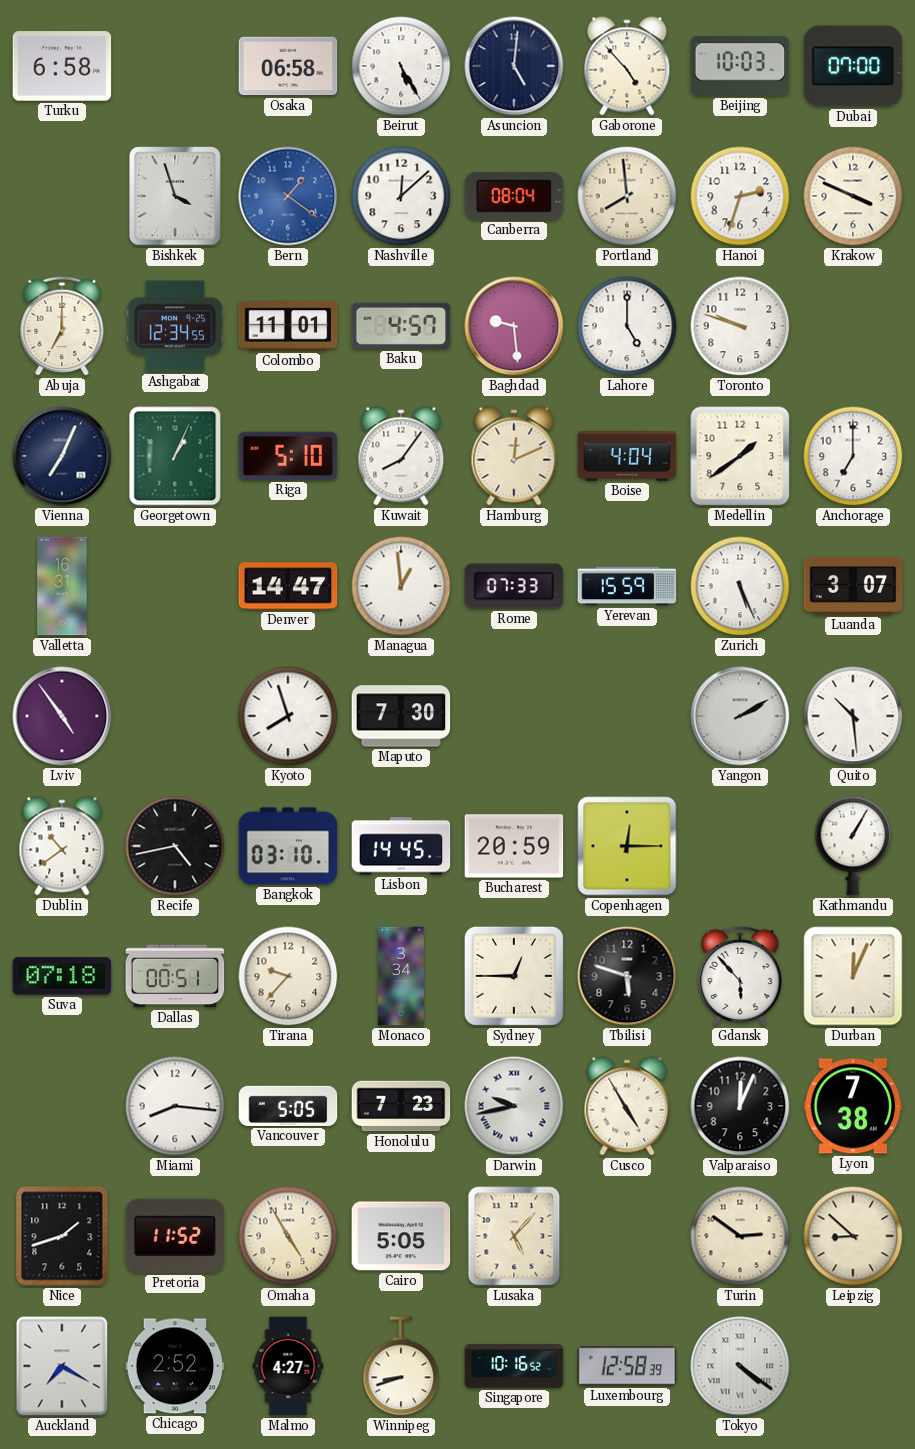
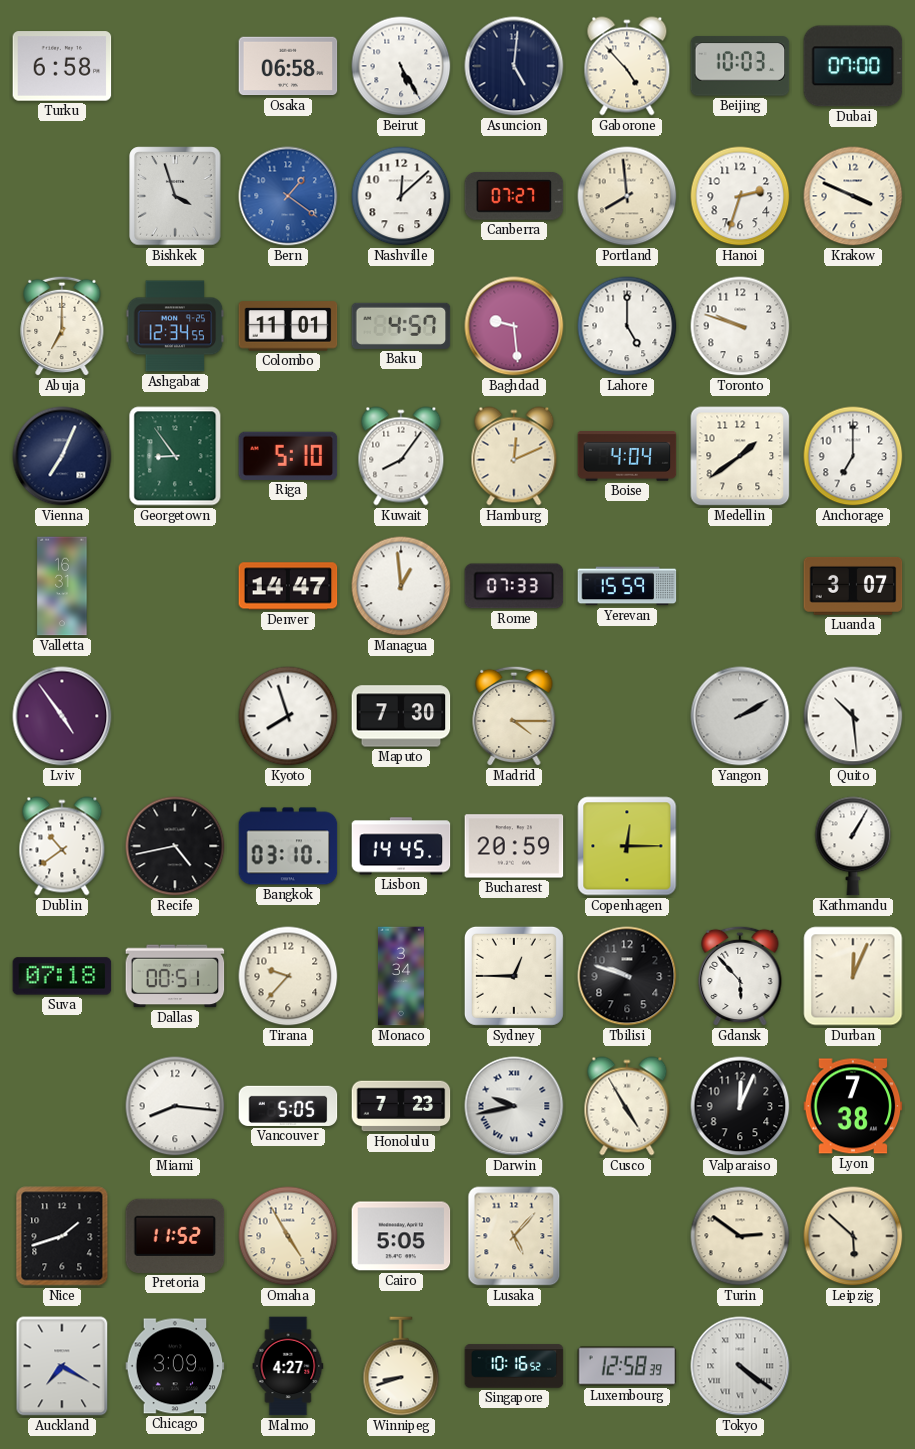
Canberra: 08:04 -> 07:27
Georgetown: 1:04 -> 8:54
Zurich: 5:26 -> none
Madrid: none -> 4:15
Tbilisi: 5:48 -> 9:48
Leipzig: 8:52 -> 5:52
Chicago: 2:52 -> 3:09
